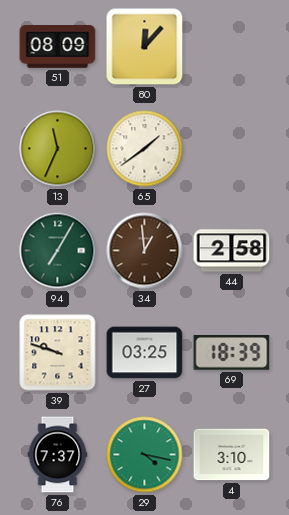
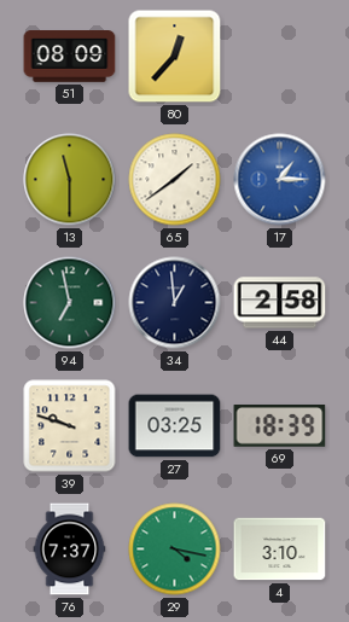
80: 12:07 -> 12:37
13: 11:34 -> 11:30
17: none -> 1:15
94: 7:05 -> 6:58
34 dial: brown -> navy
